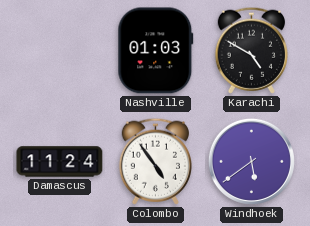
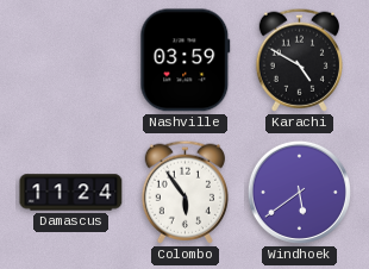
Nashville: 01:03 -> 03:59
Colombo: 4:54 -> 5:54
